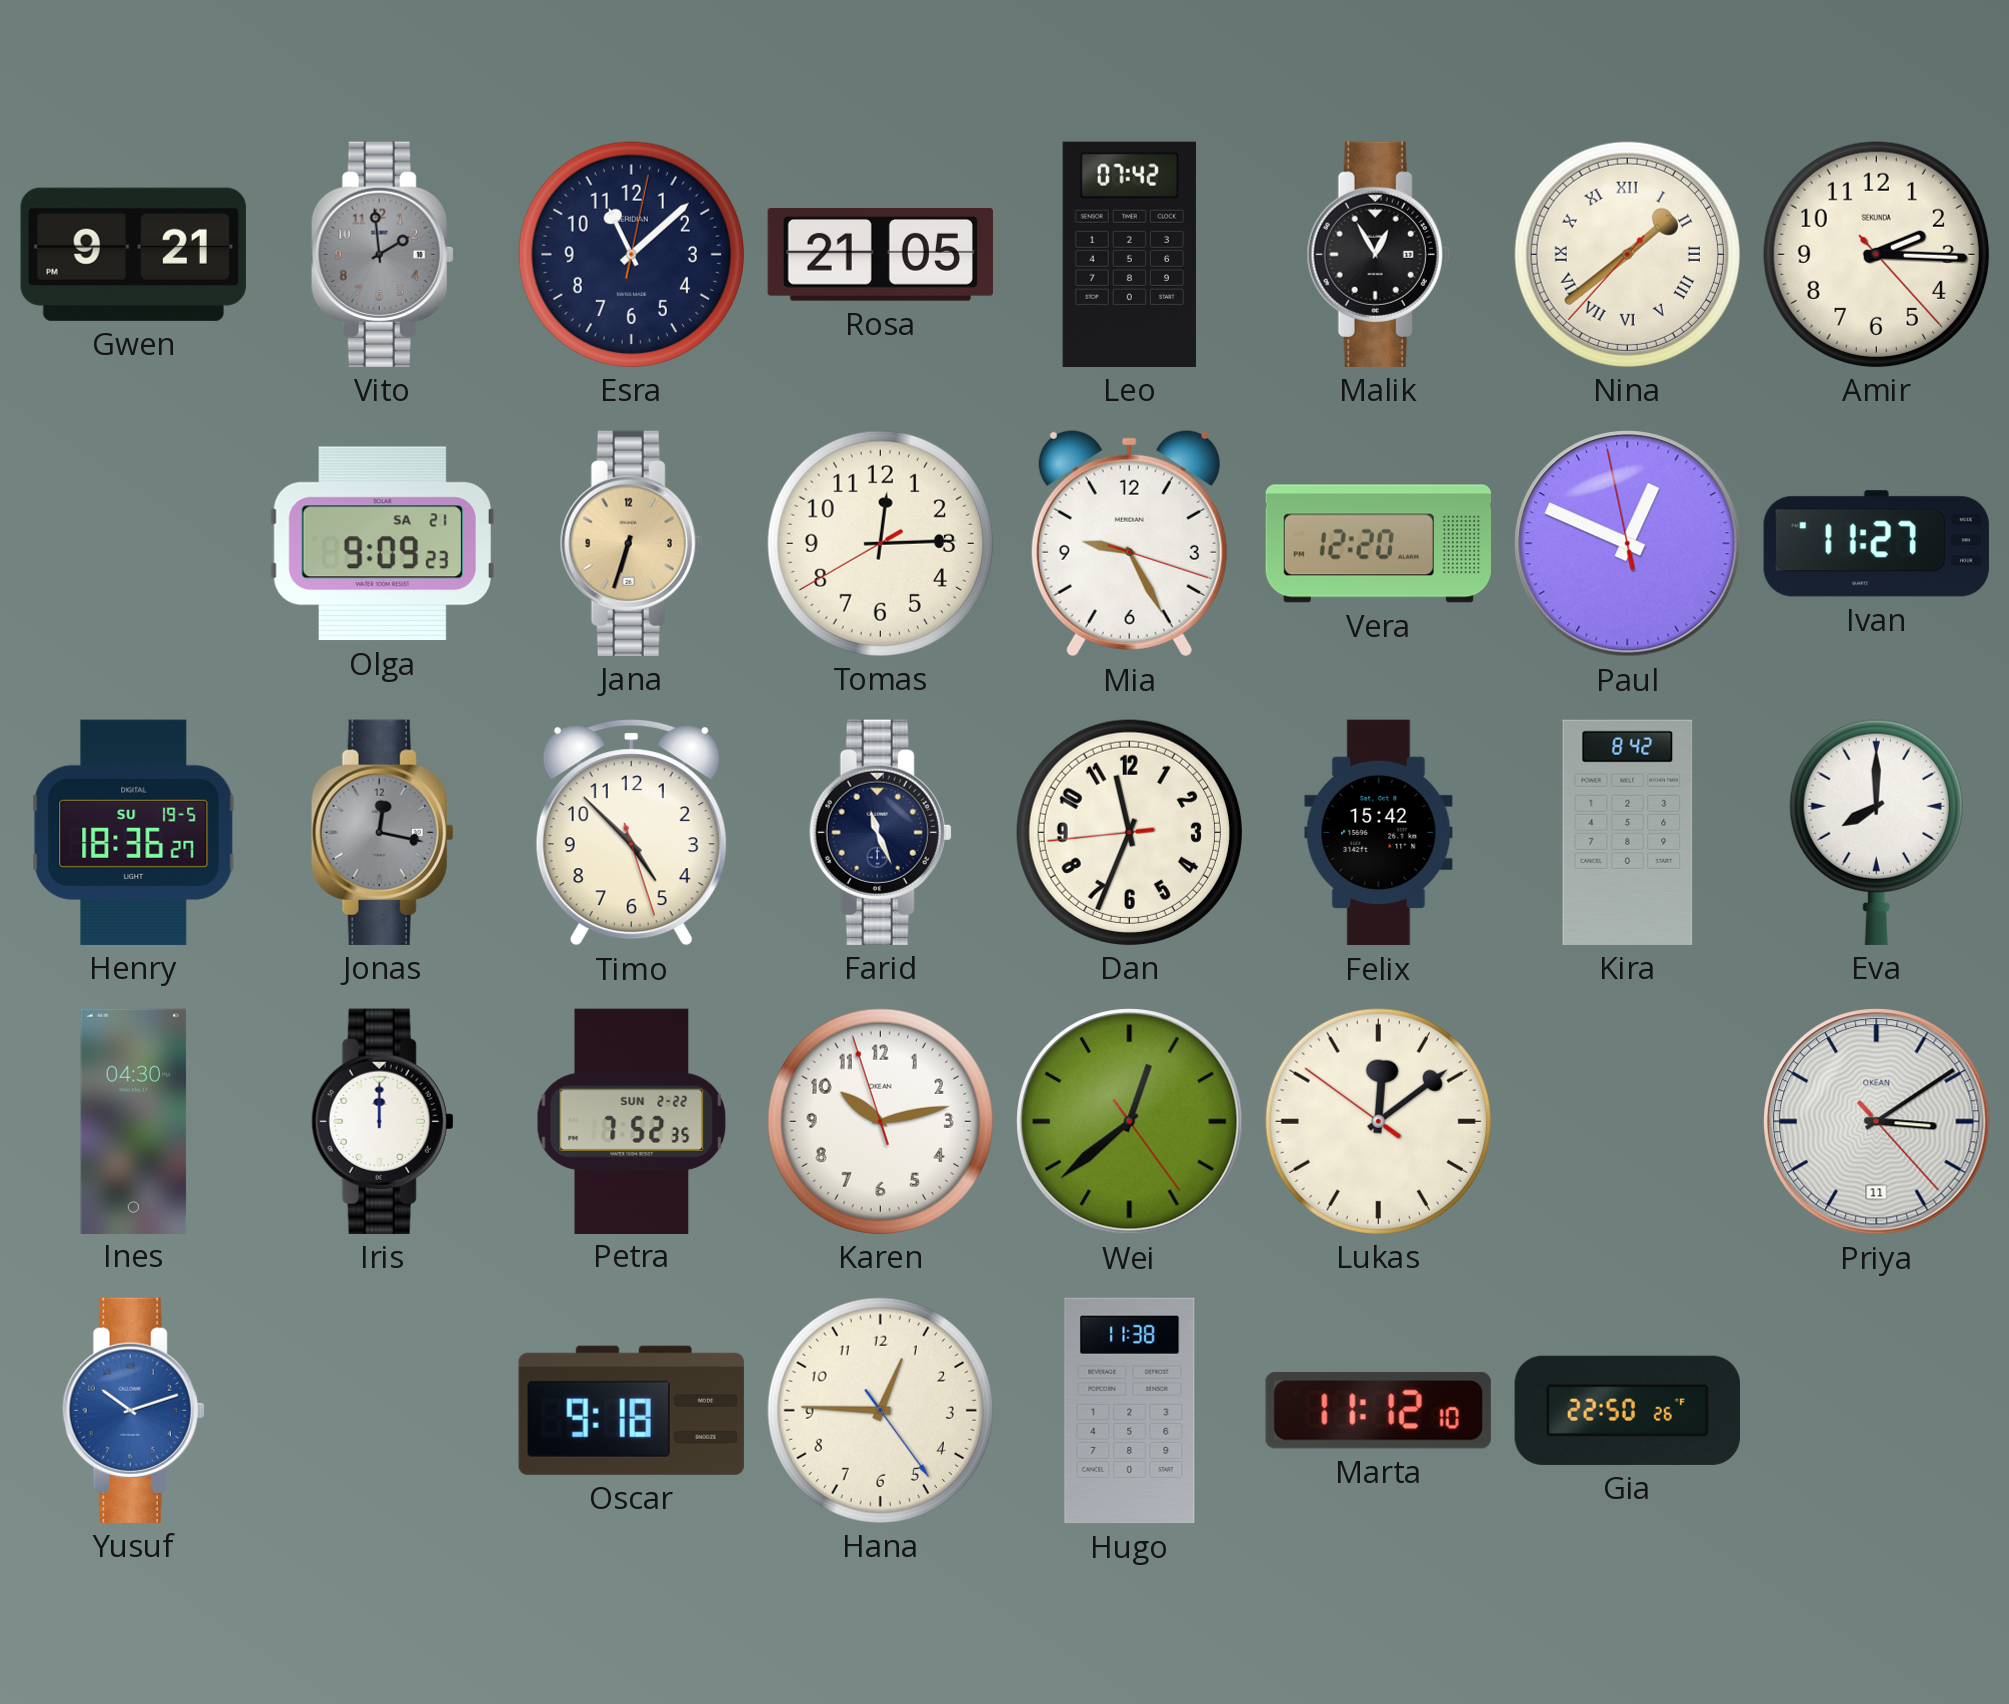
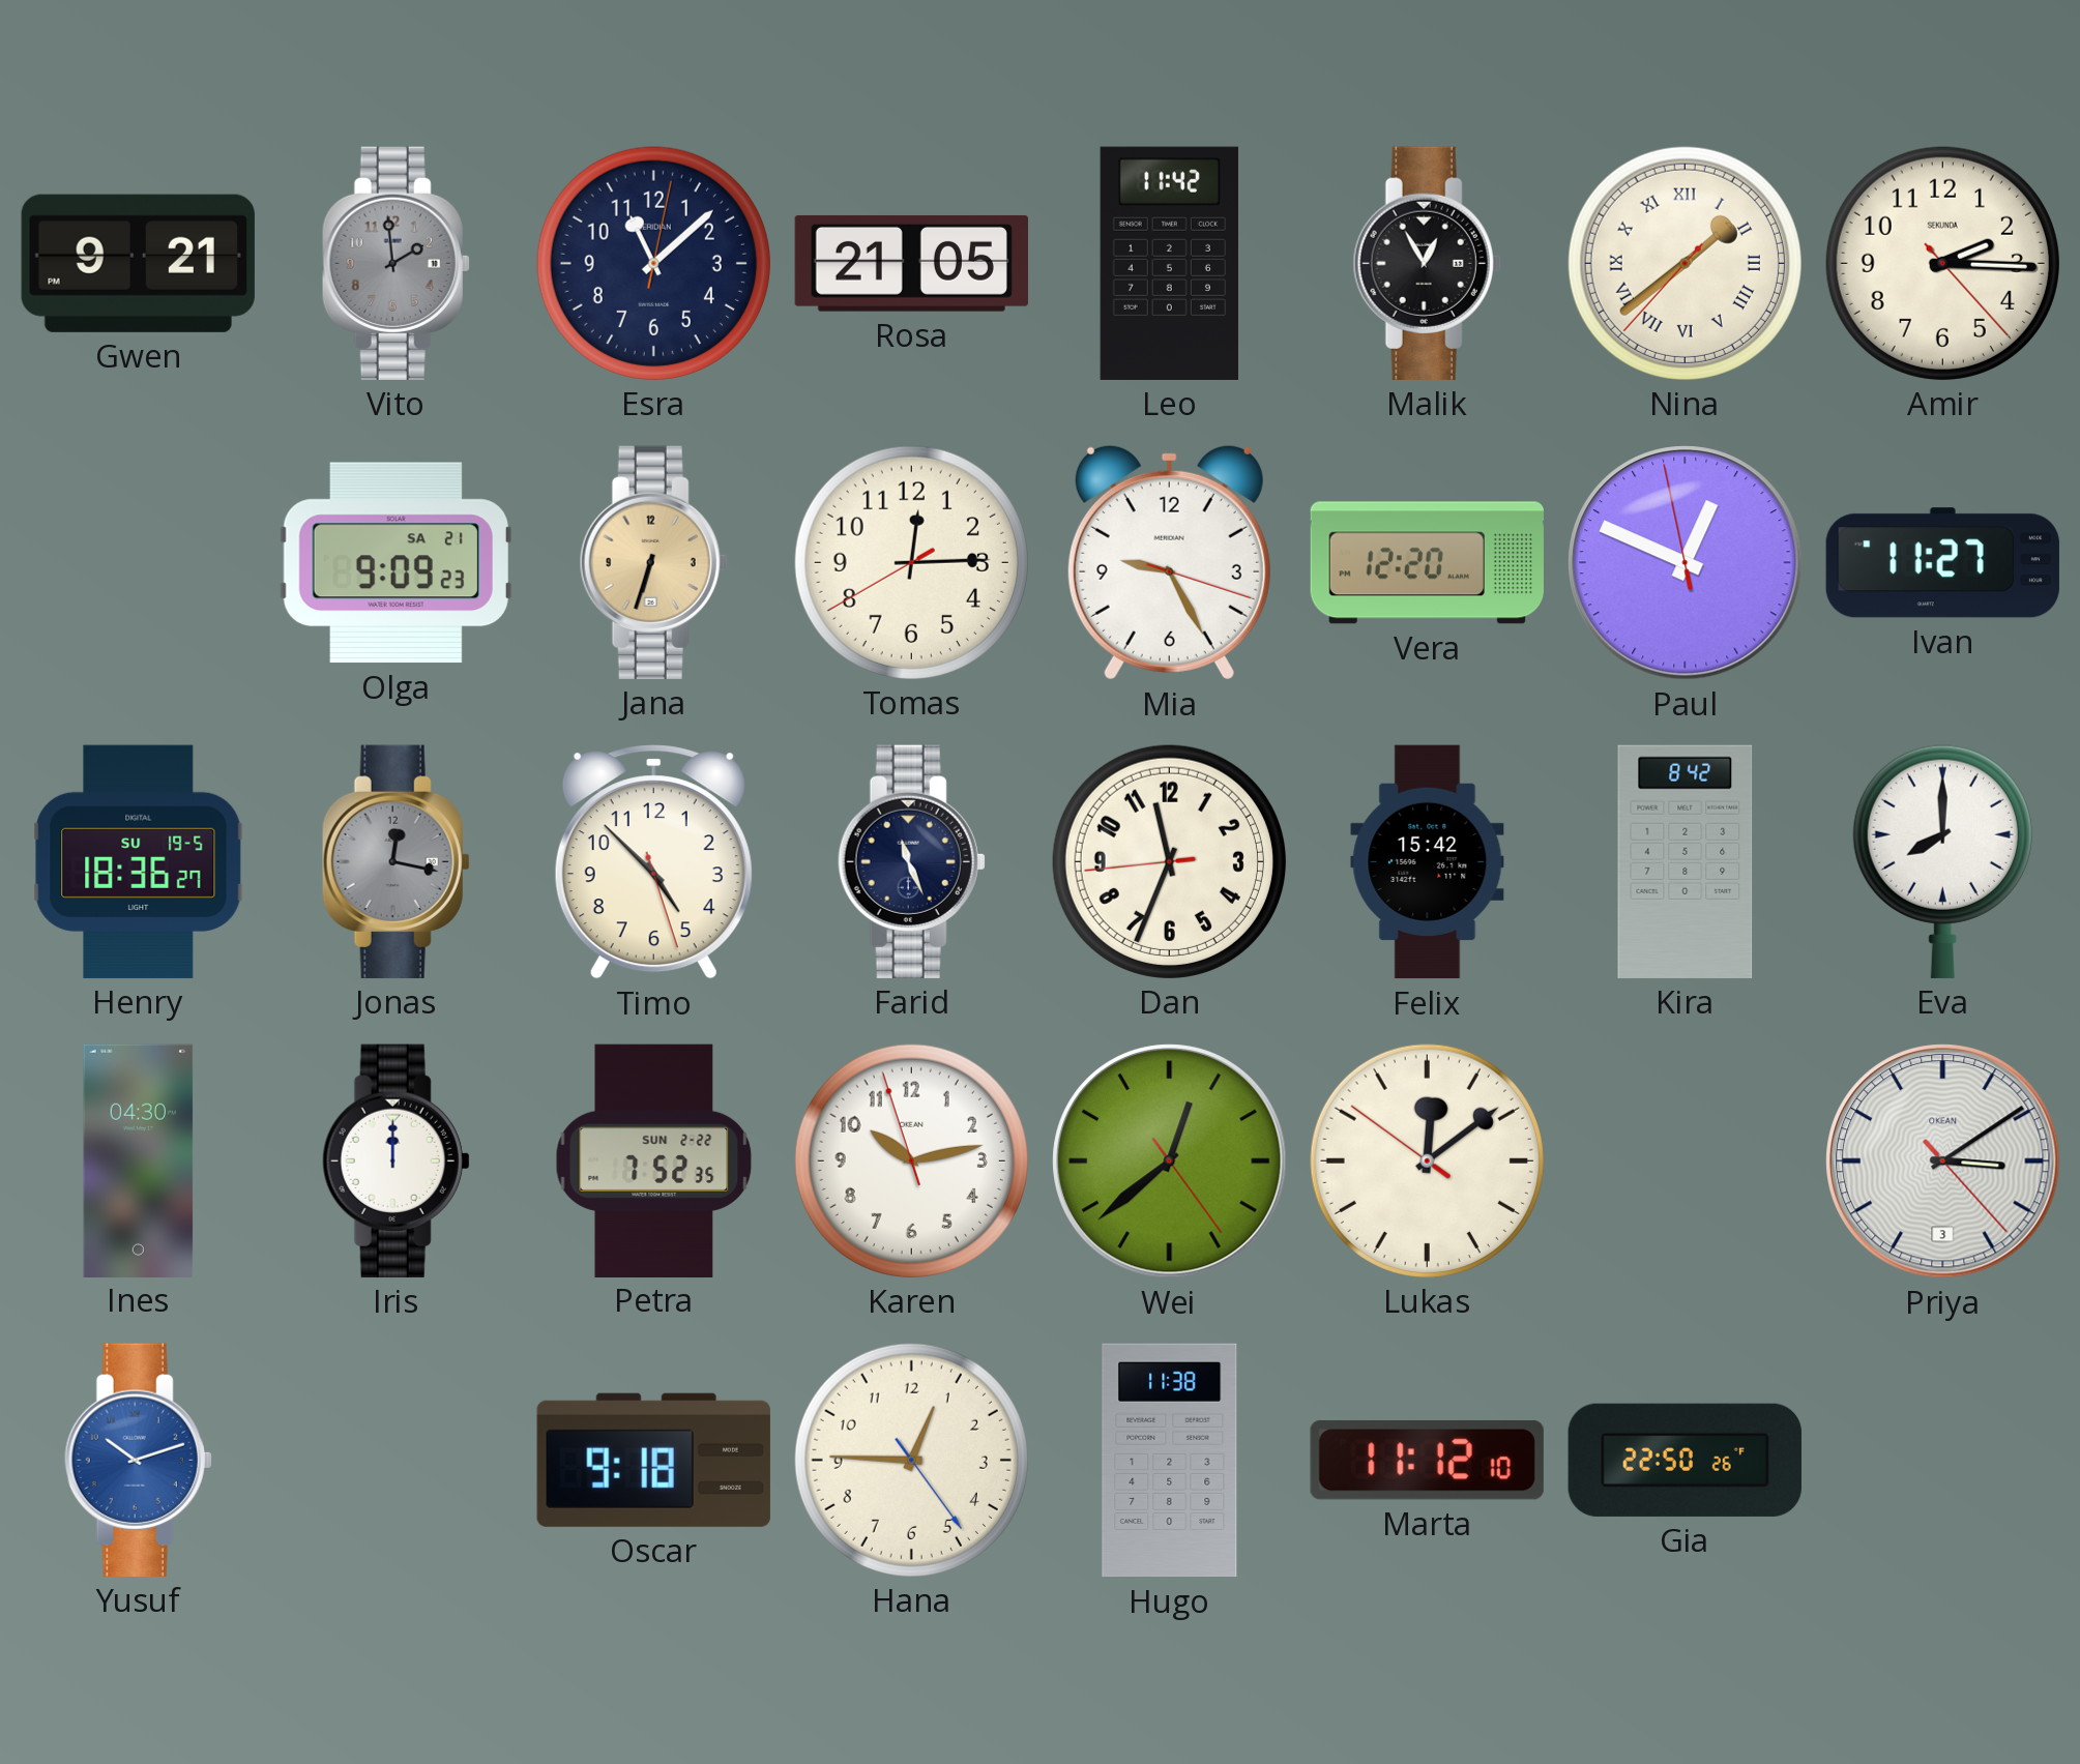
Leo: 07:42 -> 11:42
Priya date: 11 -> 3
